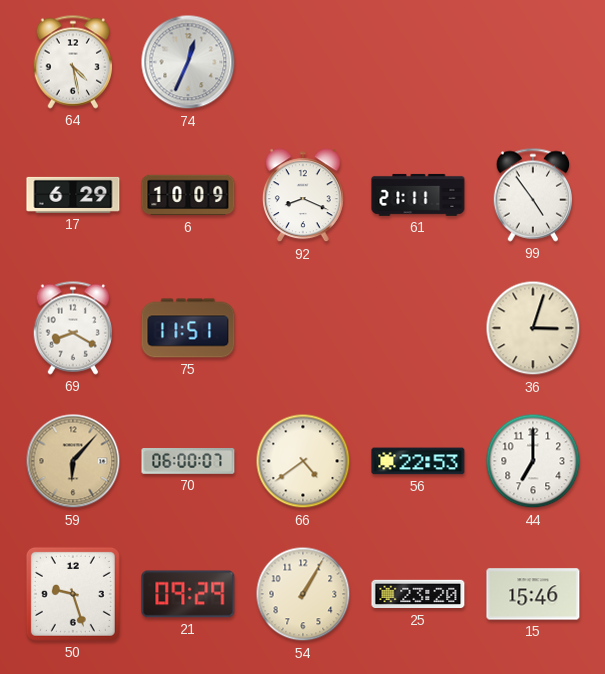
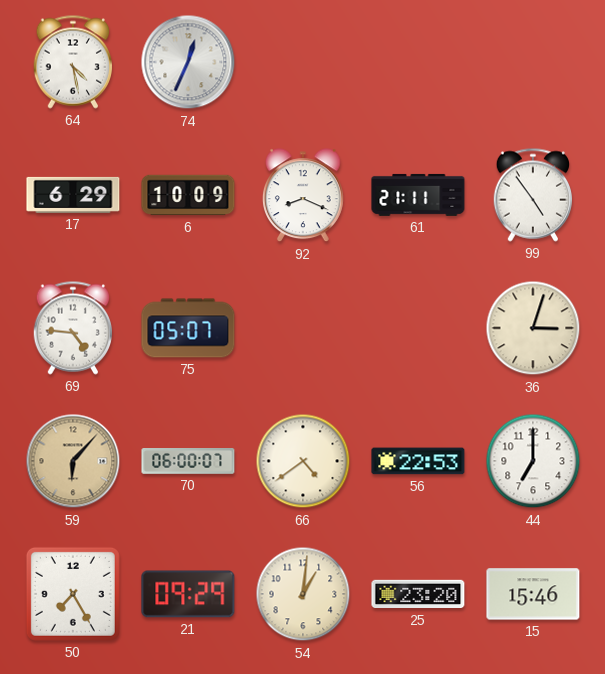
69: 8:20 -> 4:46
75: 11:51 -> 05:07
50: 9:27 -> 7:25
54: 1:05 -> 1:01
